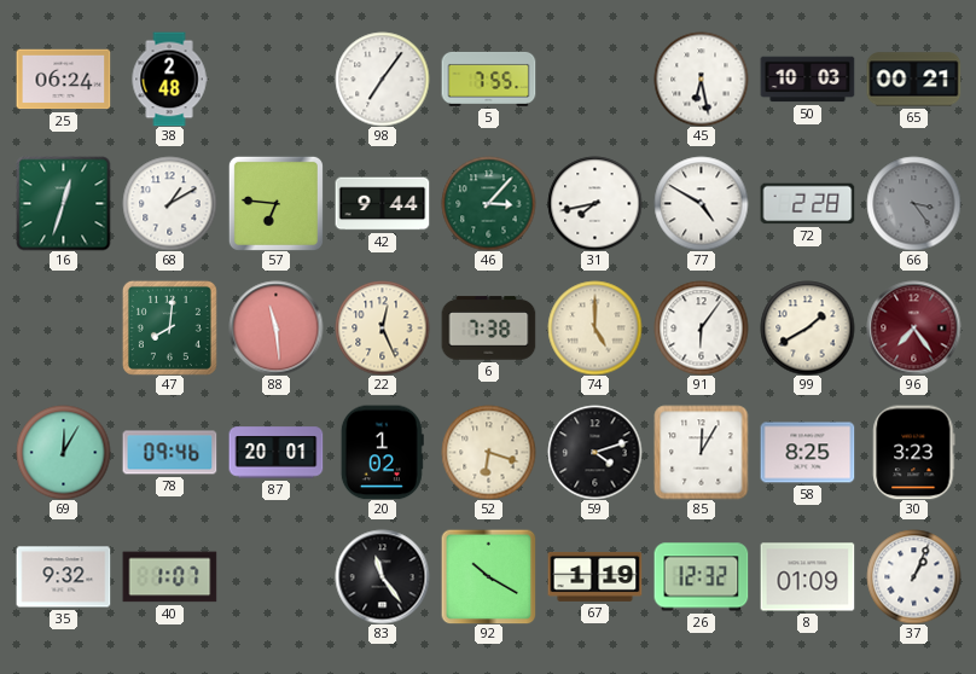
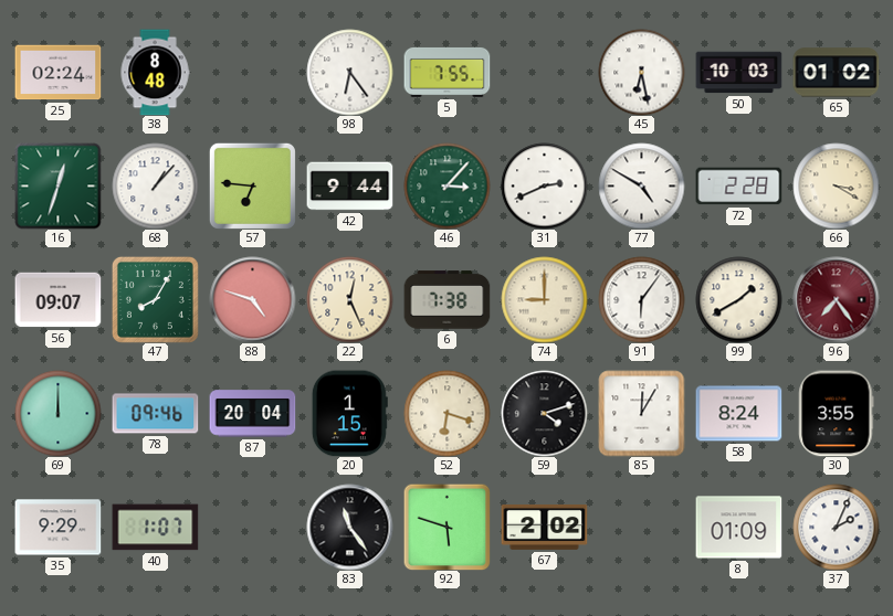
25: 06:24 -> 02:24
38: 2:48 -> 8:48
98: 7:06 -> 6:24
65: 00:21 -> 01:02
68: 1:10 -> 1:07
31: 7:43 -> 2:41
66: 3:24 -> 3:20
66 dial: grey -> cream
56: none -> 09:07
47: 8:01 -> 8:05
88: 11:29 -> 4:48
74: 5:00 -> 9:00
69: 12:05 -> 12:00
87: 20:01 -> 20:04
20: 1:02 -> 1:15
58: 8:25 -> 8:24
30: 3:23 -> 3:55
35: 9:32 -> 9:29
92: 10:20 -> 5:48
67: 1:19 -> 2:02
26: 12:32 -> none
37: 1:04 -> 2:04
